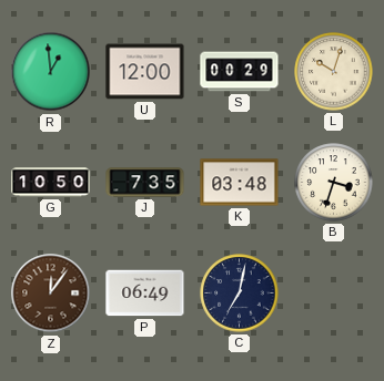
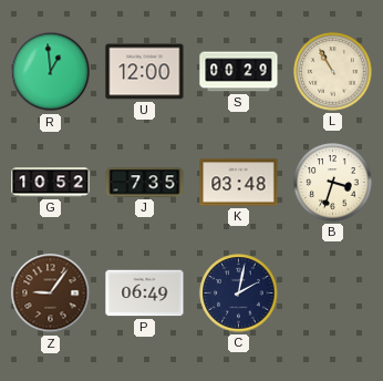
L: 10:03 -> 10:55
G: 10:50 -> 10:52
Z: 12:06 -> 9:06
C: 7:02 -> 2:02
